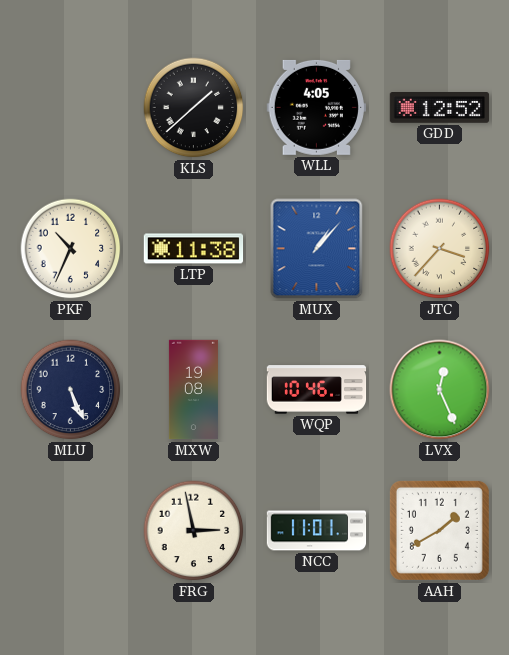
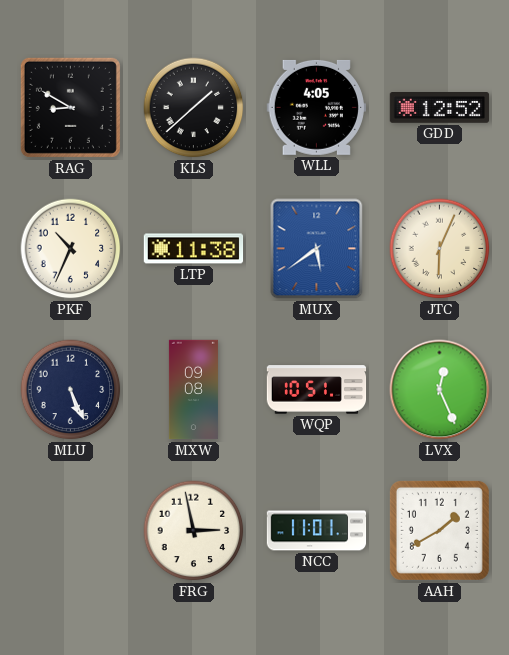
RAG: none -> 8:50
MUX: 1:07 -> 5:39
JTC: 3:37 -> 6:04
MXW: 19:08 -> 09:08
WQP: 10:46 -> 10:51
